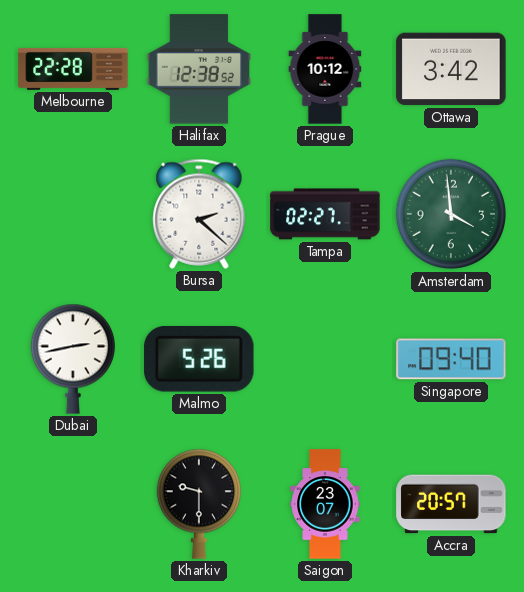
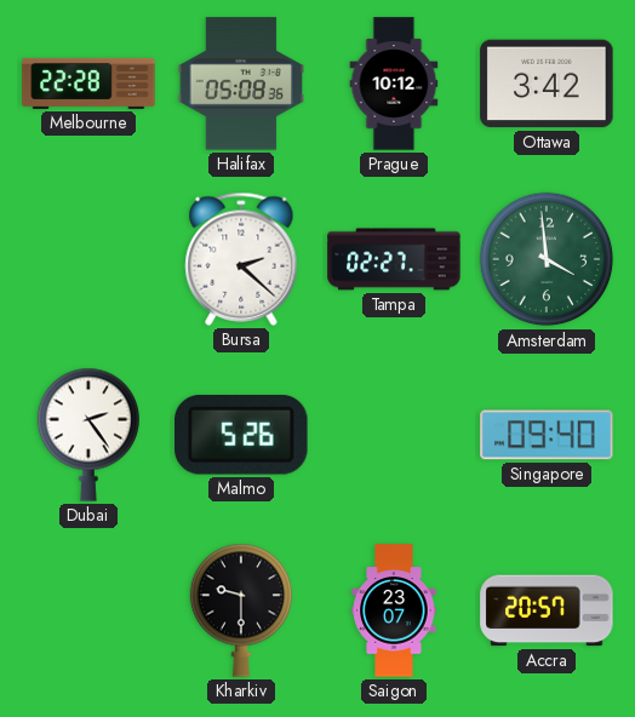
Halifax: 12:38 -> 05:08
Dubai: 2:43 -> 2:24
